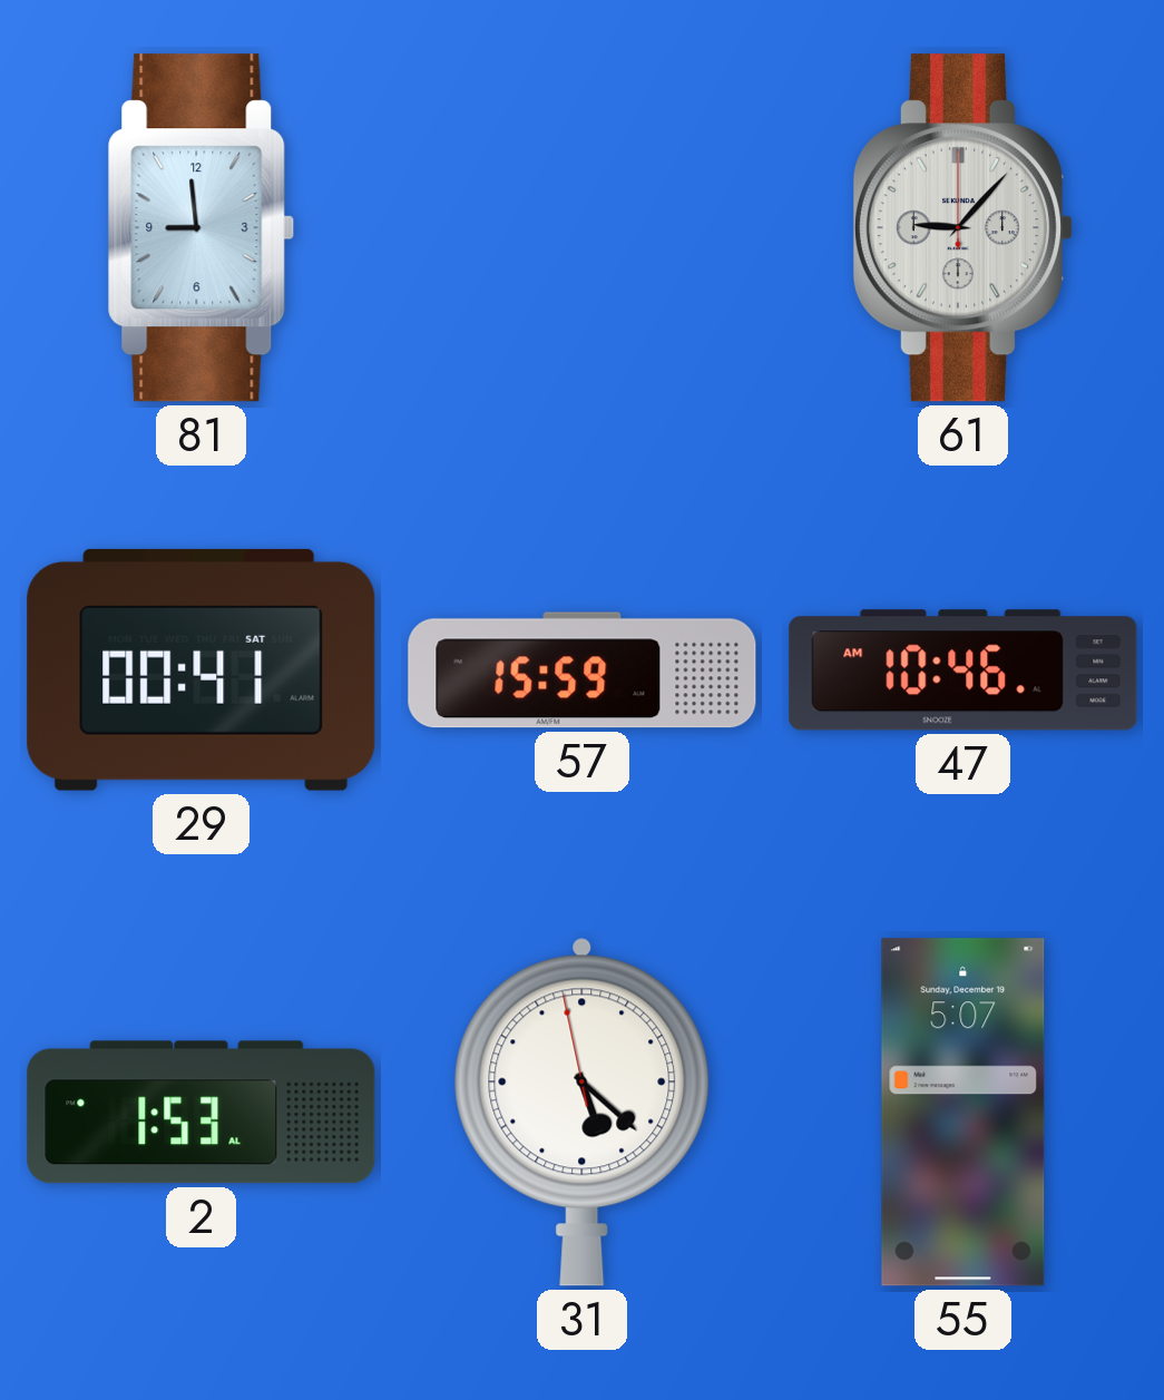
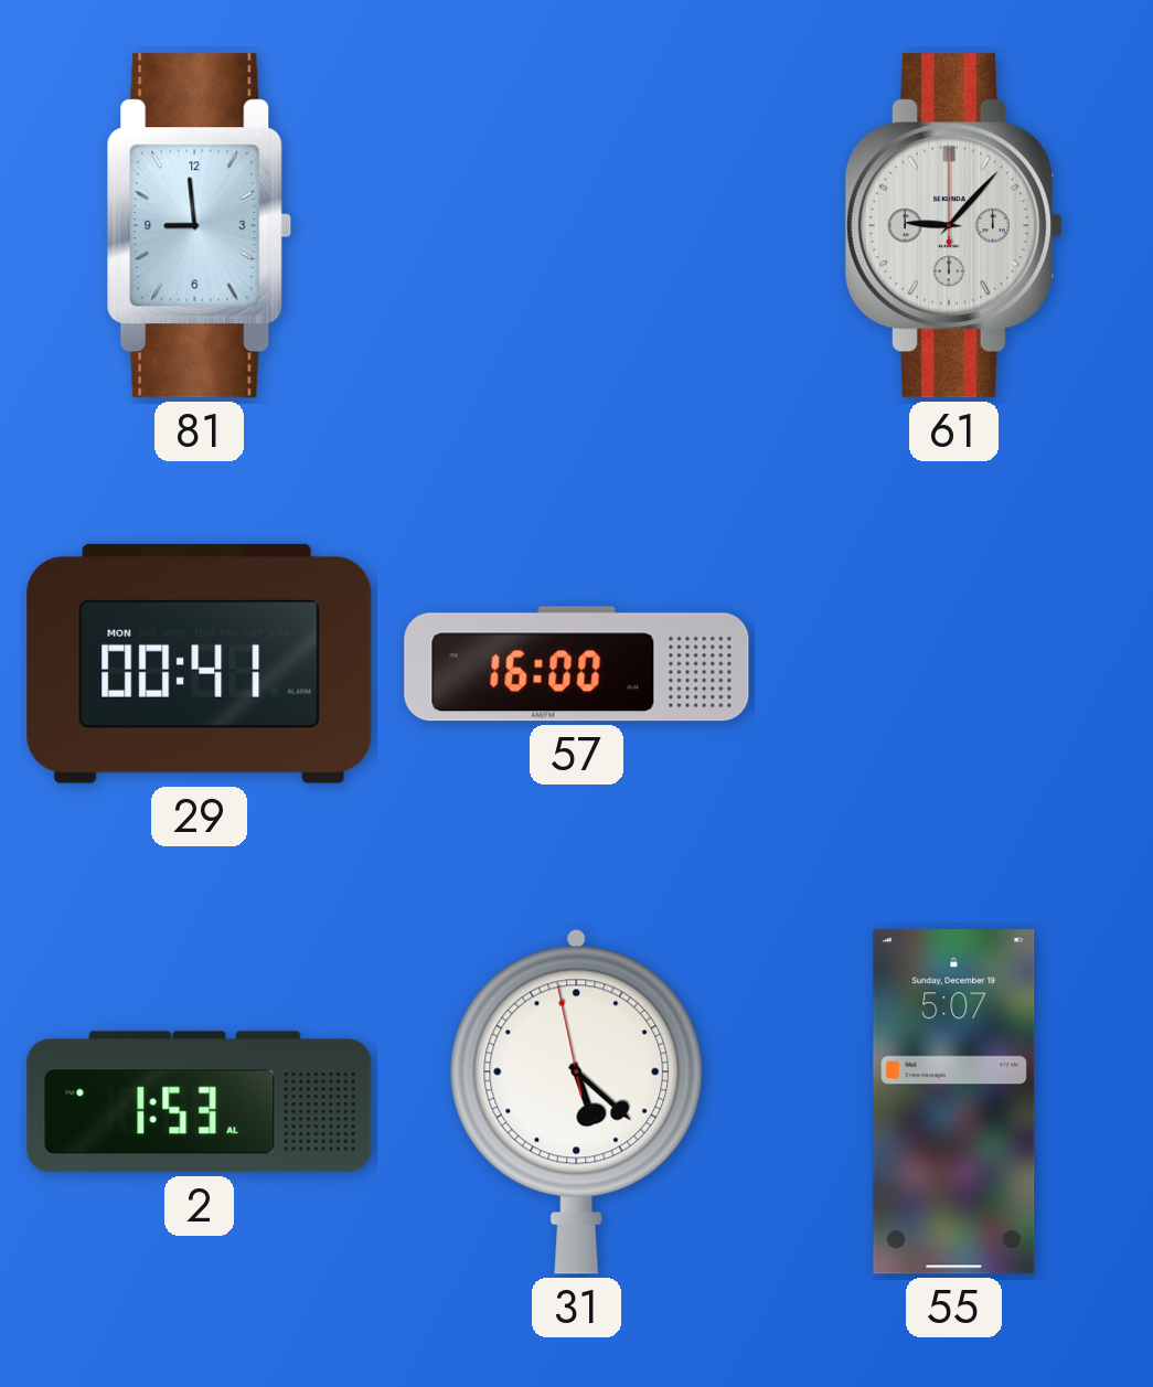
29 date: SAT -> MON
57: 15:59 -> 16:00
47: 10:46 -> none
